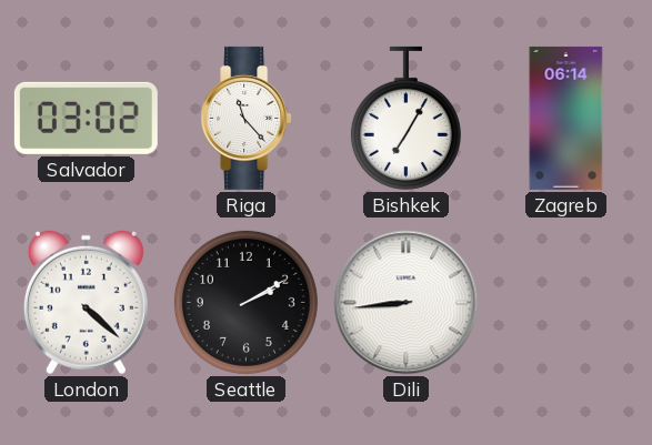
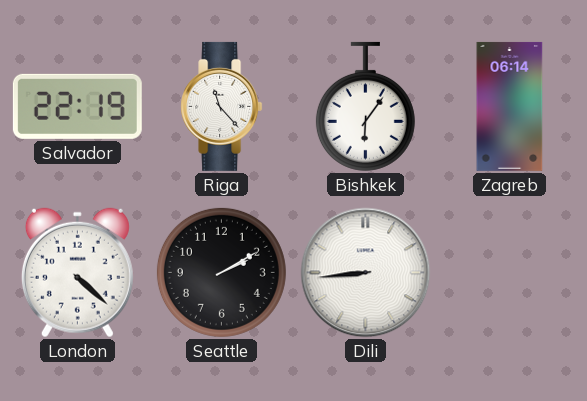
Salvador: 03:02 -> 22:19
Bishkek: 7:05 -> 6:06
